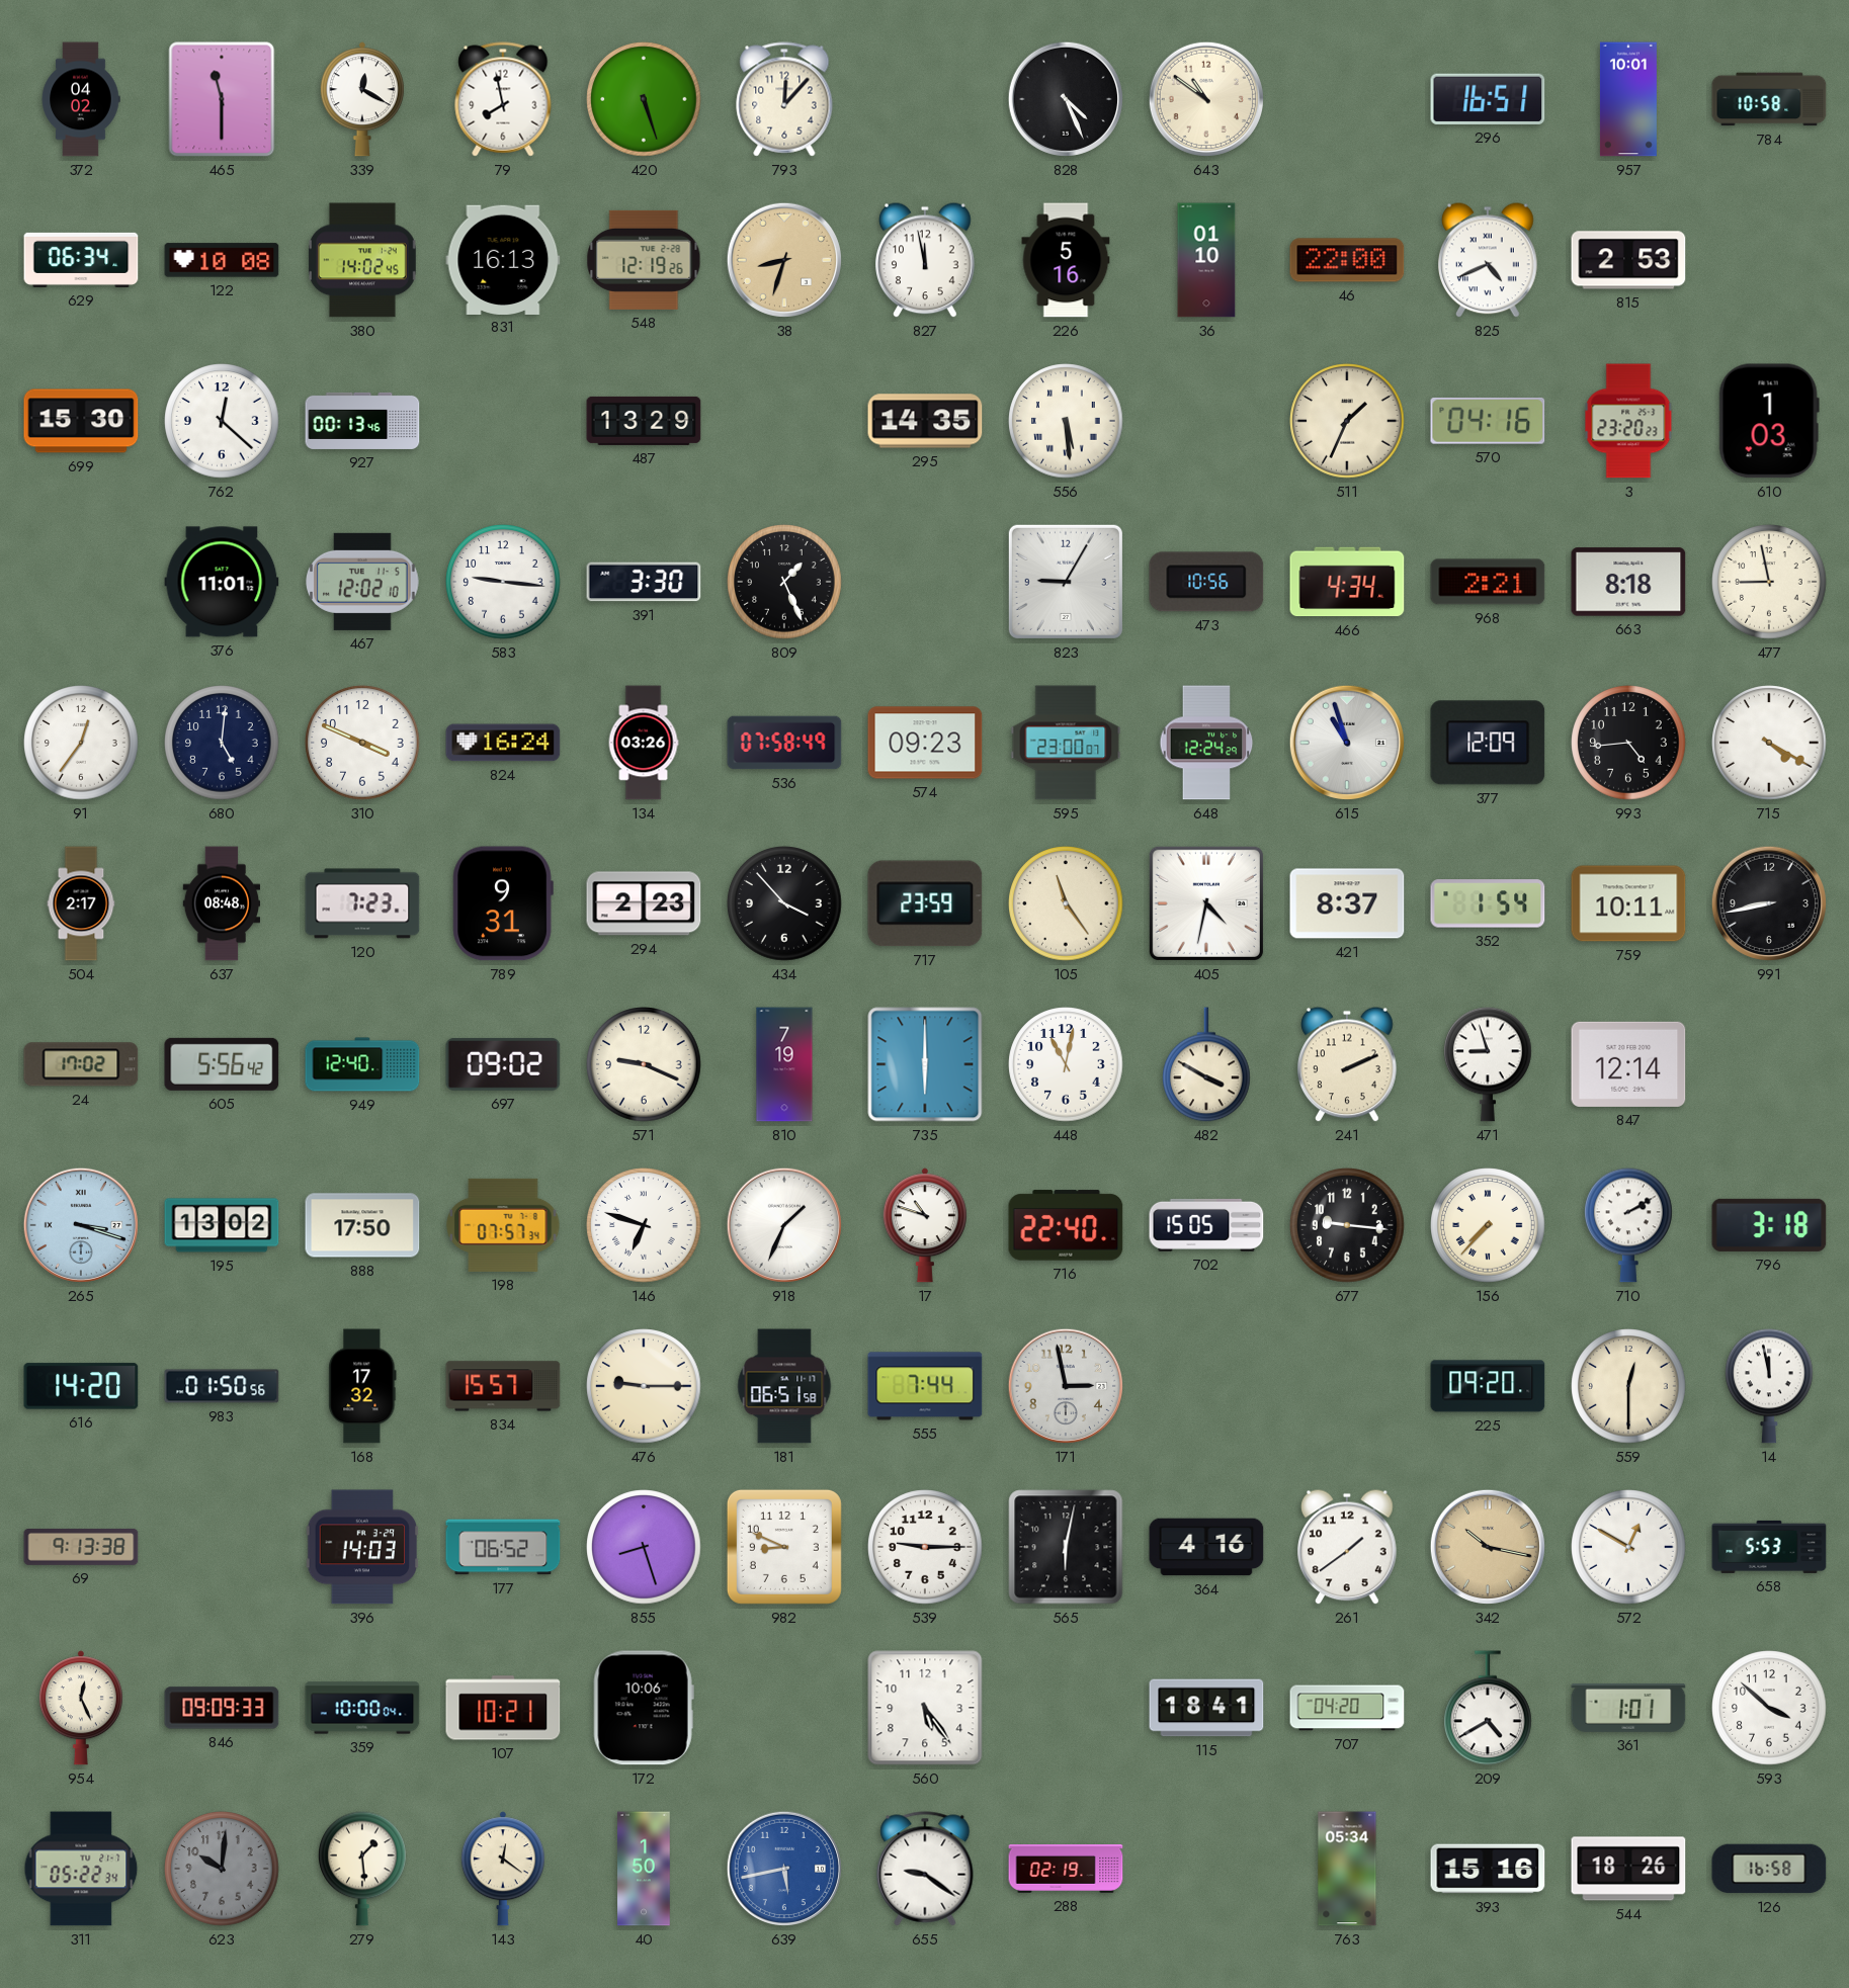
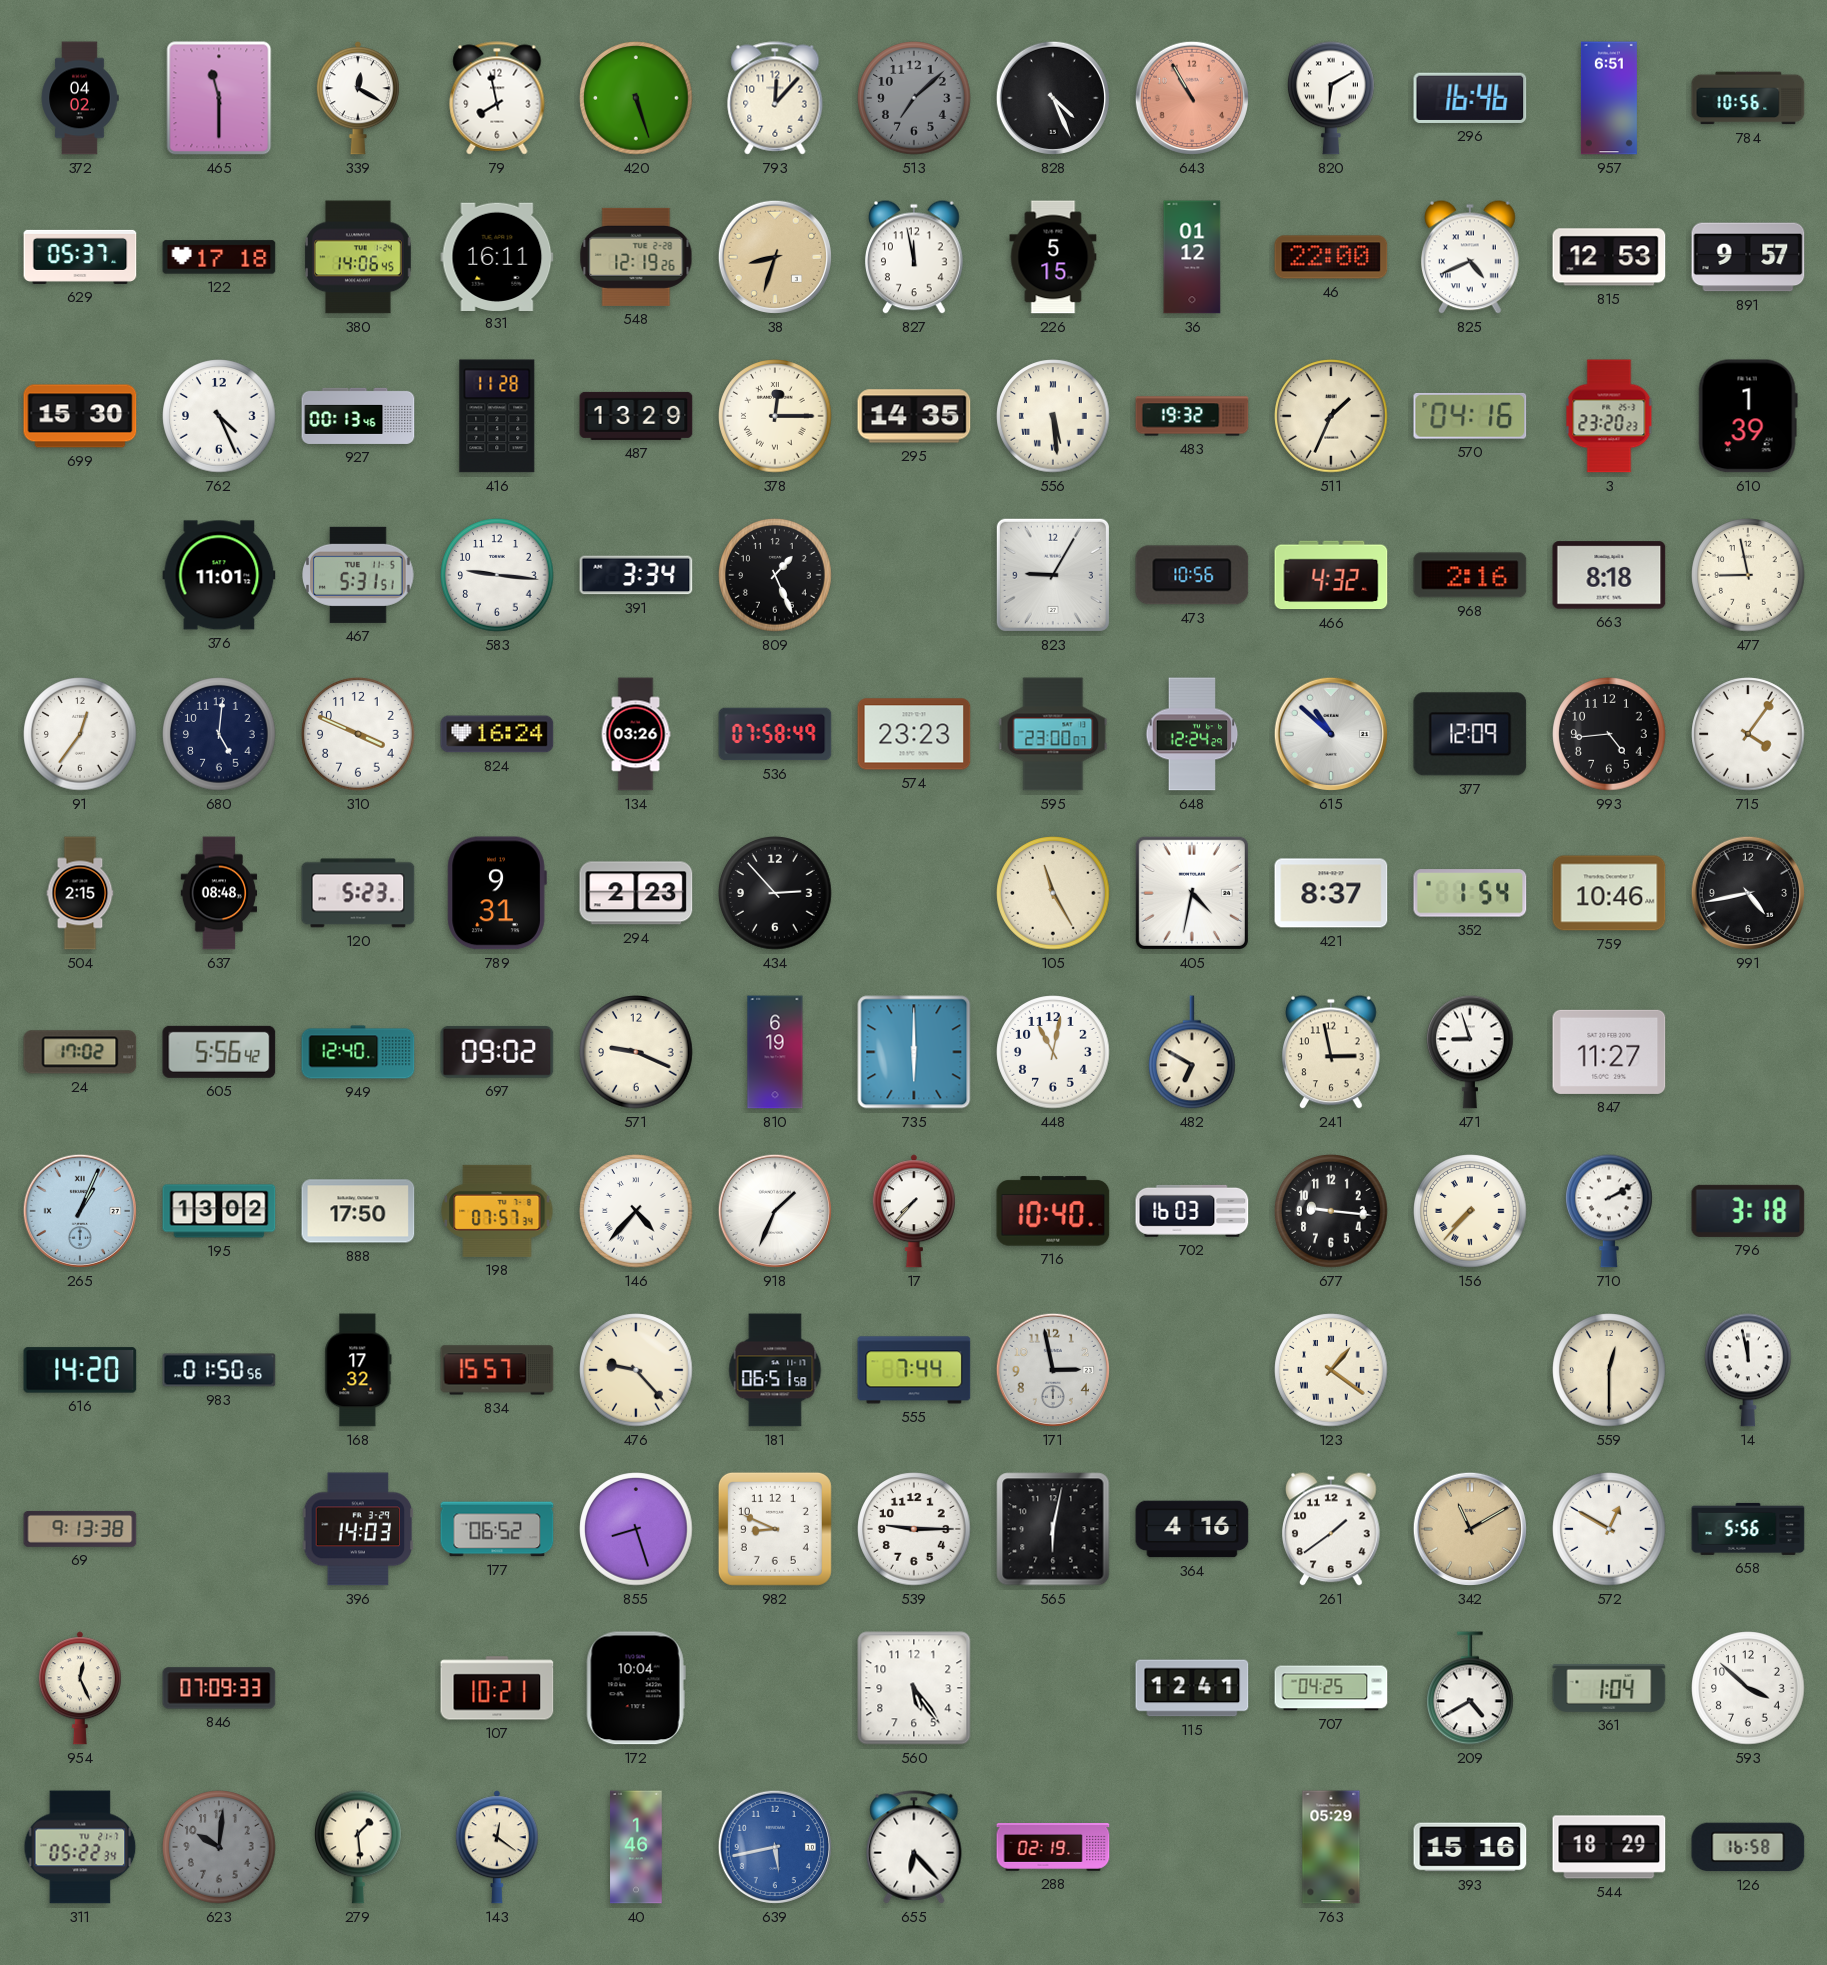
513: none -> 7:08
643: 10:51 -> 10:55
643 dial: cream -> salmon
820: none -> 6:10
296: 16:51 -> 16:46
957: 10:01 -> 6:51
784: 10:58 -> 10:56
629: 06:34 -> 05:37
122: 10:08 -> 17:18
380: 14:02 -> 14:06
831: 16:13 -> 16:11
226: 5:16 -> 5:15
36: 01:10 -> 01:12
815: 2:53 -> 12:53
891: none -> 9:57
762: 12:22 -> 4:26
416: none -> 11:28
378: none -> 12:15
483: none -> 19:32
610: 1:03 -> 1:39
467: 12:02 -> 5:31
391: 3:30 -> 3:34
466: 4:34 -> 4:32
968: 2:21 -> 2:16
574: 09:23 -> 23:23
615: 10:57 -> 10:52
715: 4:20 -> 4:06
504: 2:17 -> 2:15
120: 7:23 -> 5:23
434: 3:53 -> 2:53
717: 23:59 -> none
105: 11:24 -> 11:25
759: 10:11 -> 10:46
991: 8:43 -> 4:43
810: 7:19 -> 6:19
482: 3:50 -> 6:50
241: 2:11 -> 2:58
847: 12:14 -> 11:27
265: 3:18 -> 1:04
146: 6:48 -> 4:37
17: 10:48 -> 7:37
716: 22:40 -> 10:40
702: 15:05 -> 16:03
476: 9:15 -> 9:23
123: none -> 1:21
225: 09:20 -> none
342: 10:17 -> 11:10
658: 5:53 -> 5:56
846: 09:09 -> 07:09
359: 10:00 -> none
172: 10:06 -> 10:04
115: 18:41 -> 12:41
707: 04:20 -> 04:25
361: 1:01 -> 1:04
40: 1:50 -> 1:46
655: 9:21 -> 6:23
763: 05:34 -> 05:29
544: 18:26 -> 18:29
